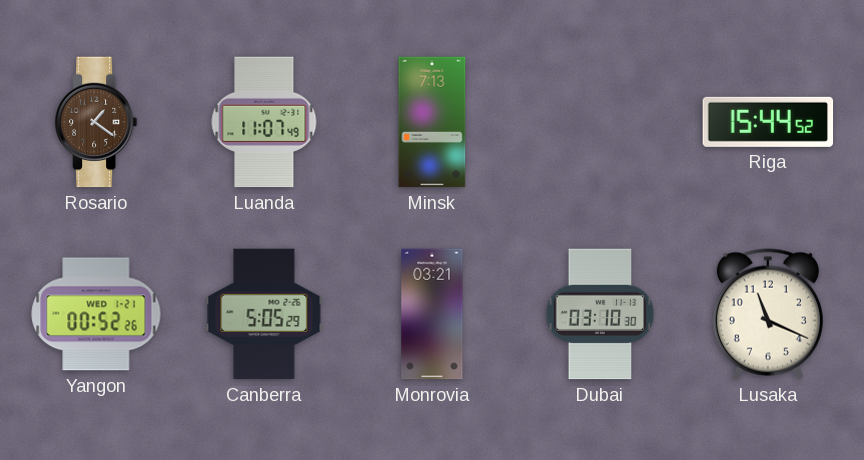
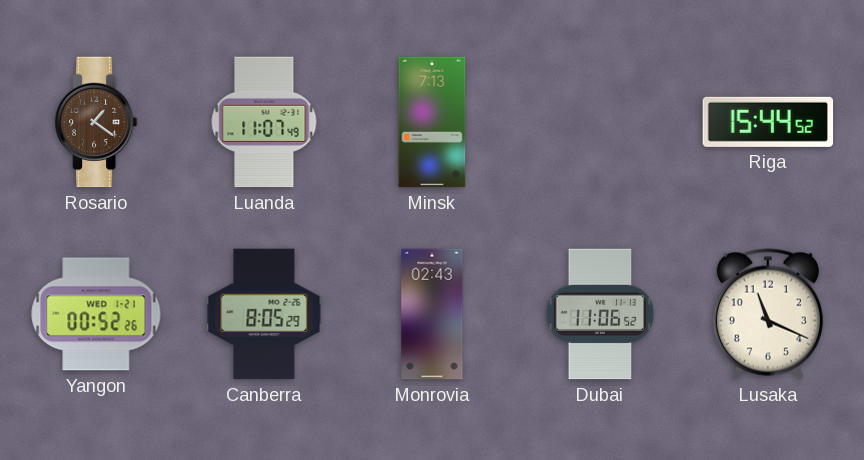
Canberra: 5:05 -> 8:05
Monrovia: 03:21 -> 02:43
Dubai: 03:10 -> 11:06
